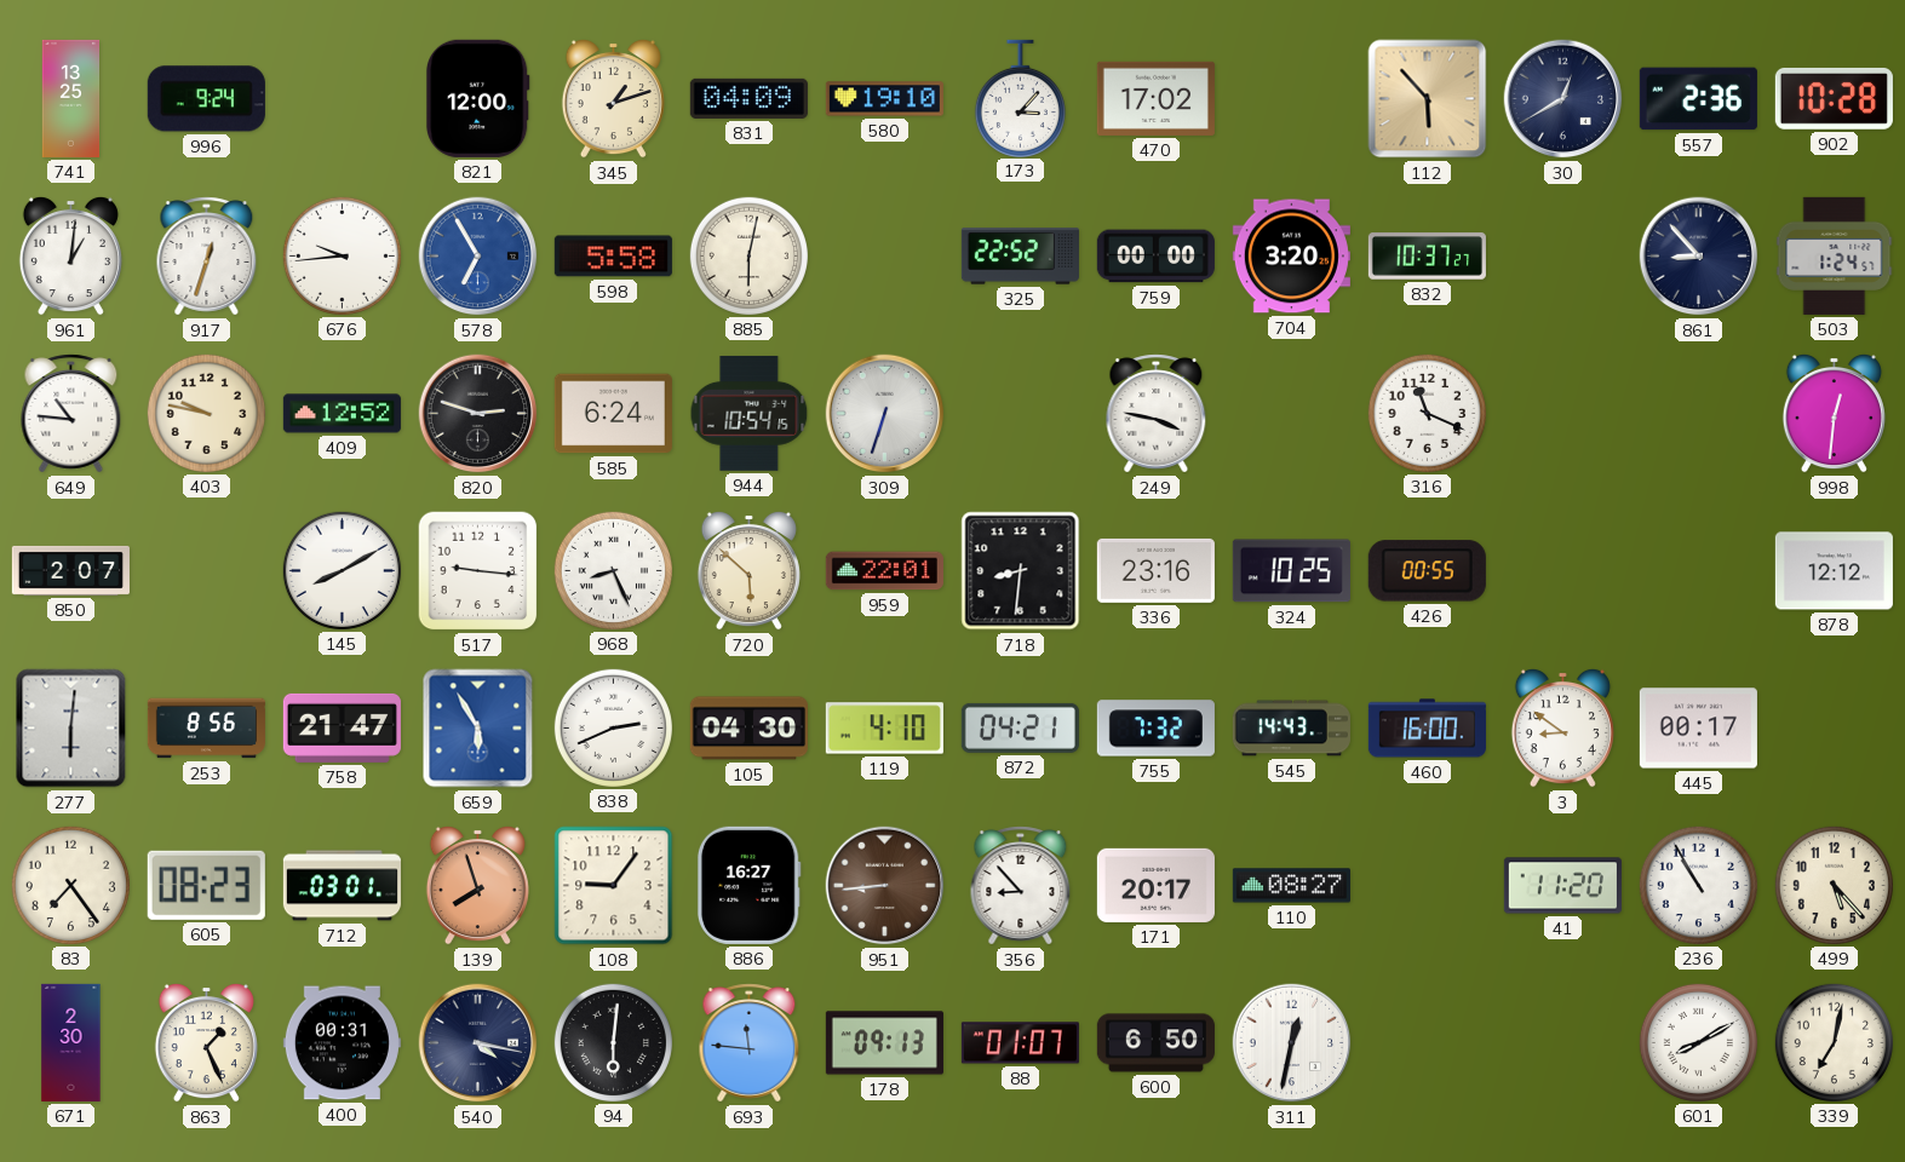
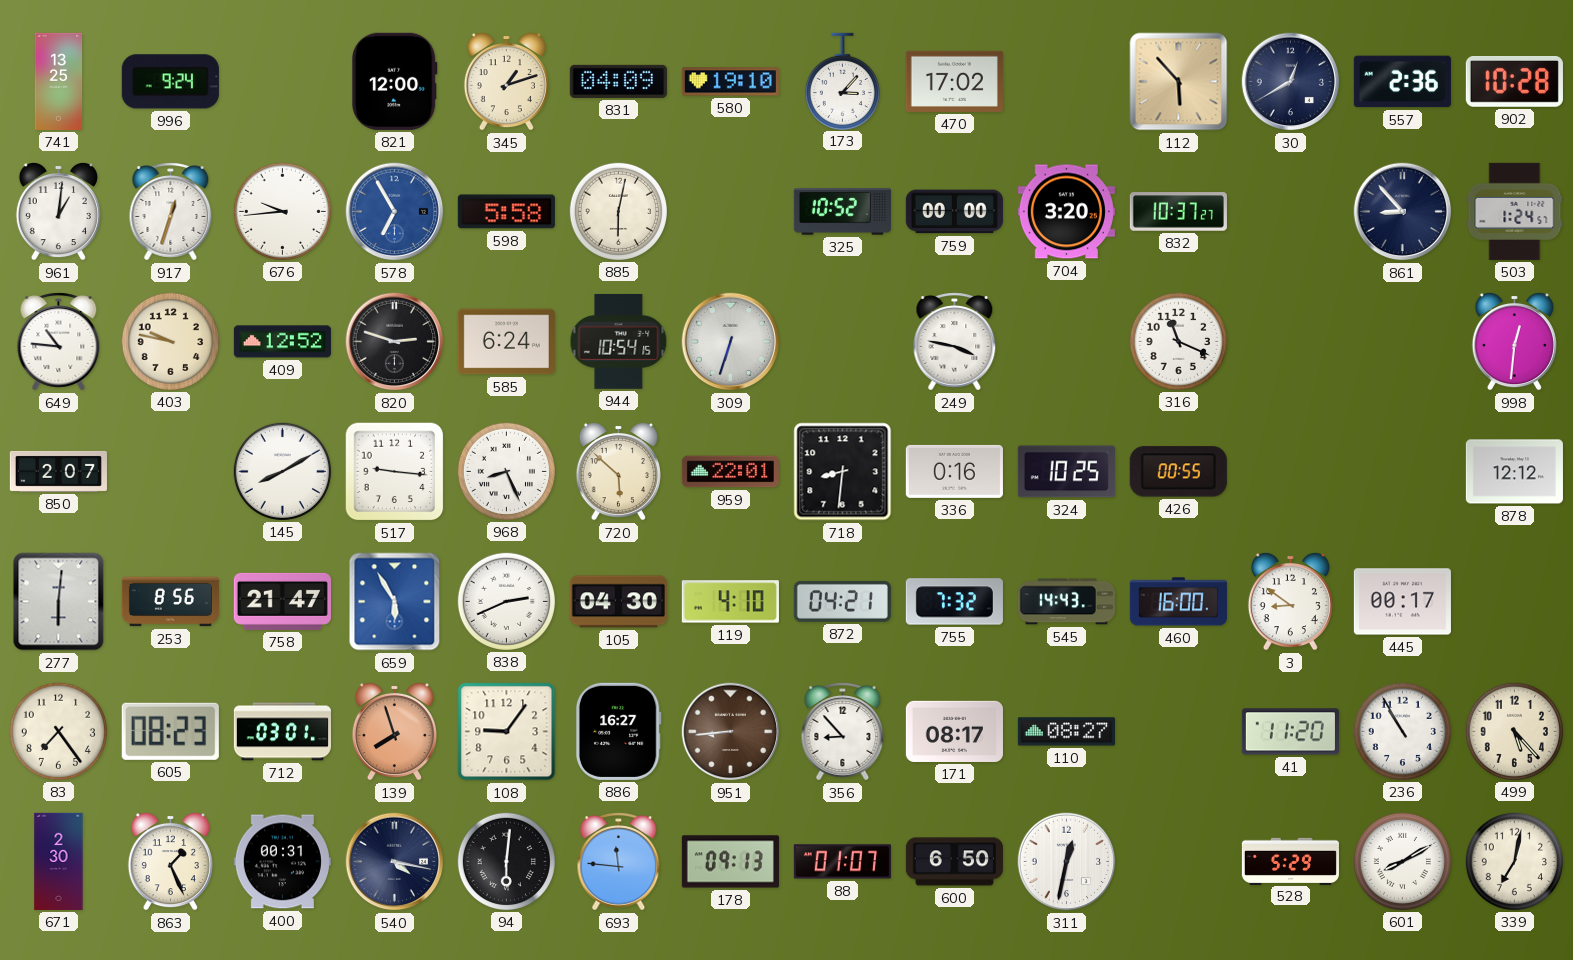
325: 22:52 -> 10:52
336: 23:16 -> 0:16
171: 20:17 -> 08:17
528: none -> 5:29
